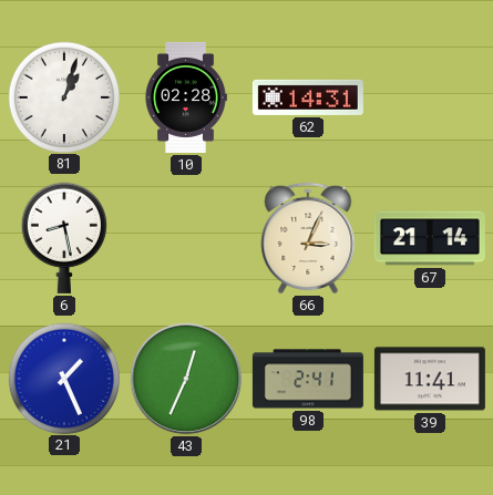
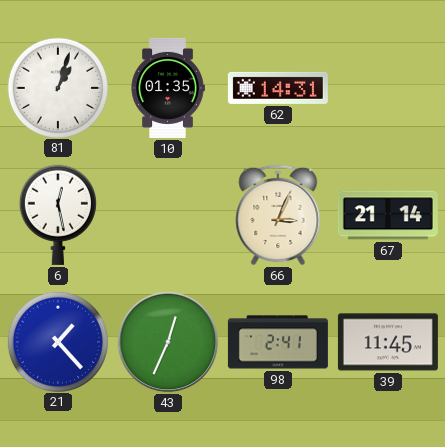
10: 02:28 -> 01:35
6: 8:28 -> 12:28
21: 1:26 -> 1:23
39: 11:41 -> 11:45
